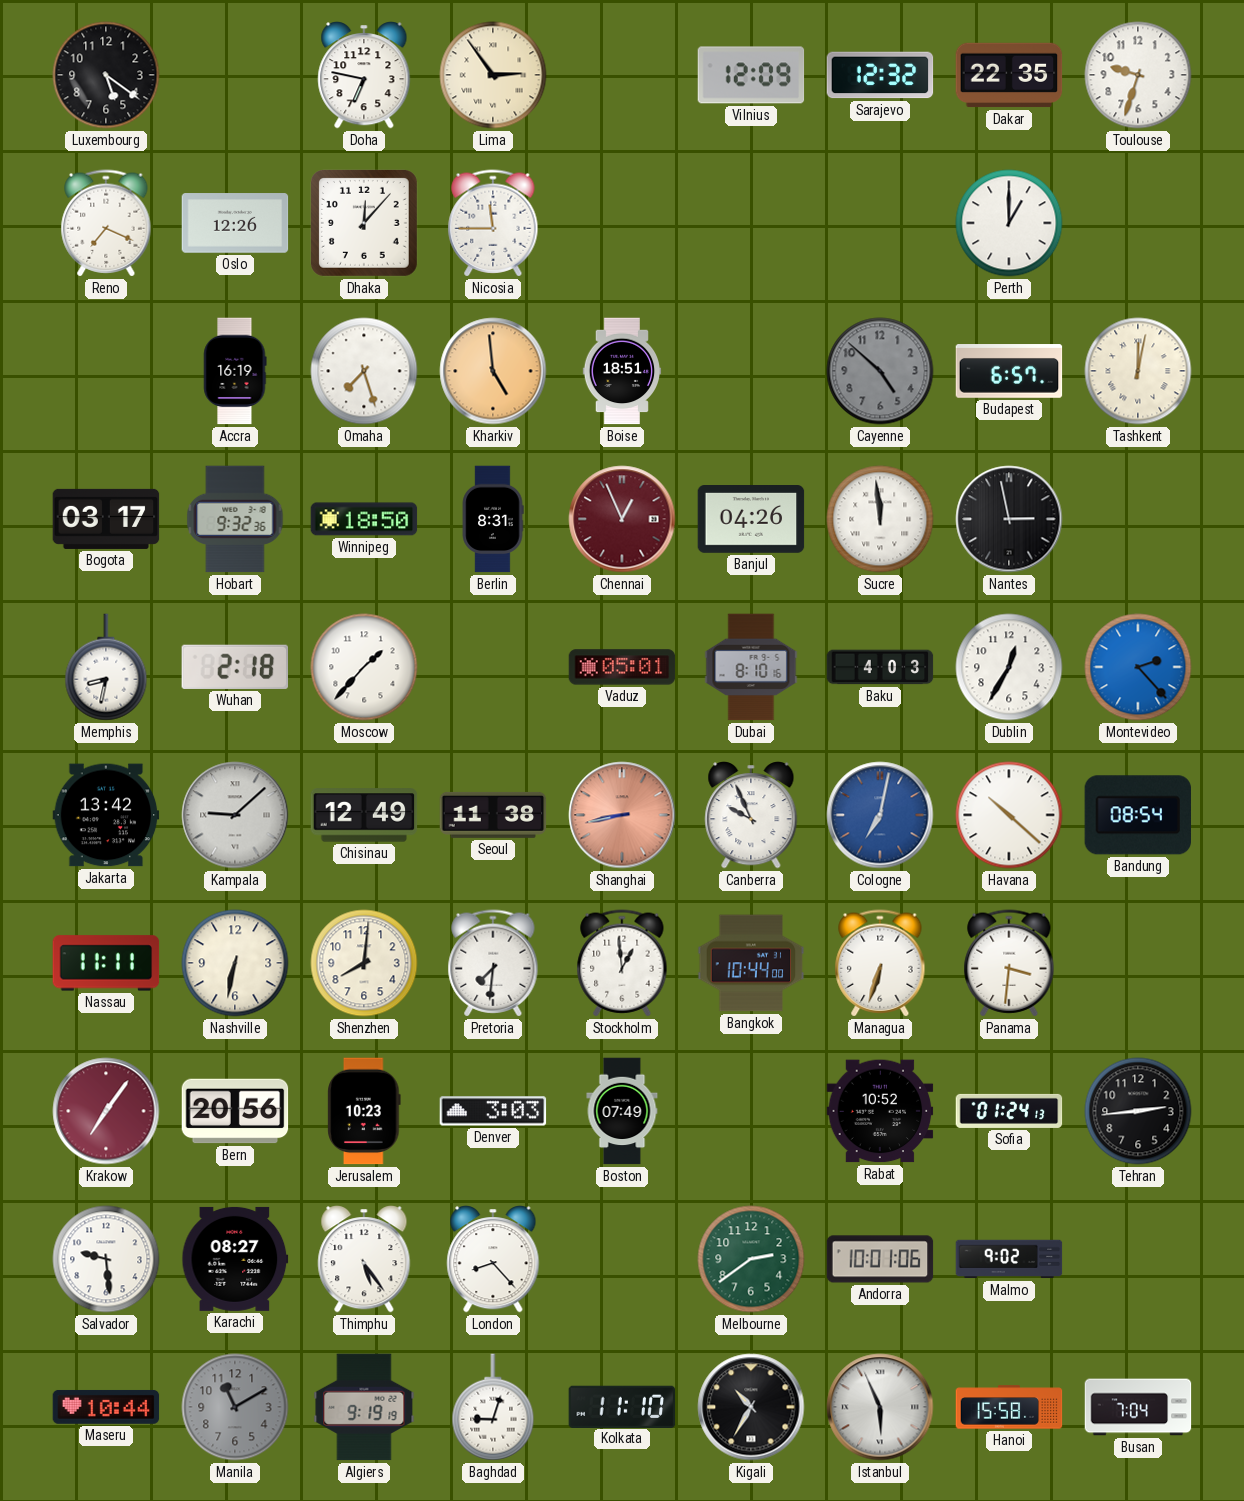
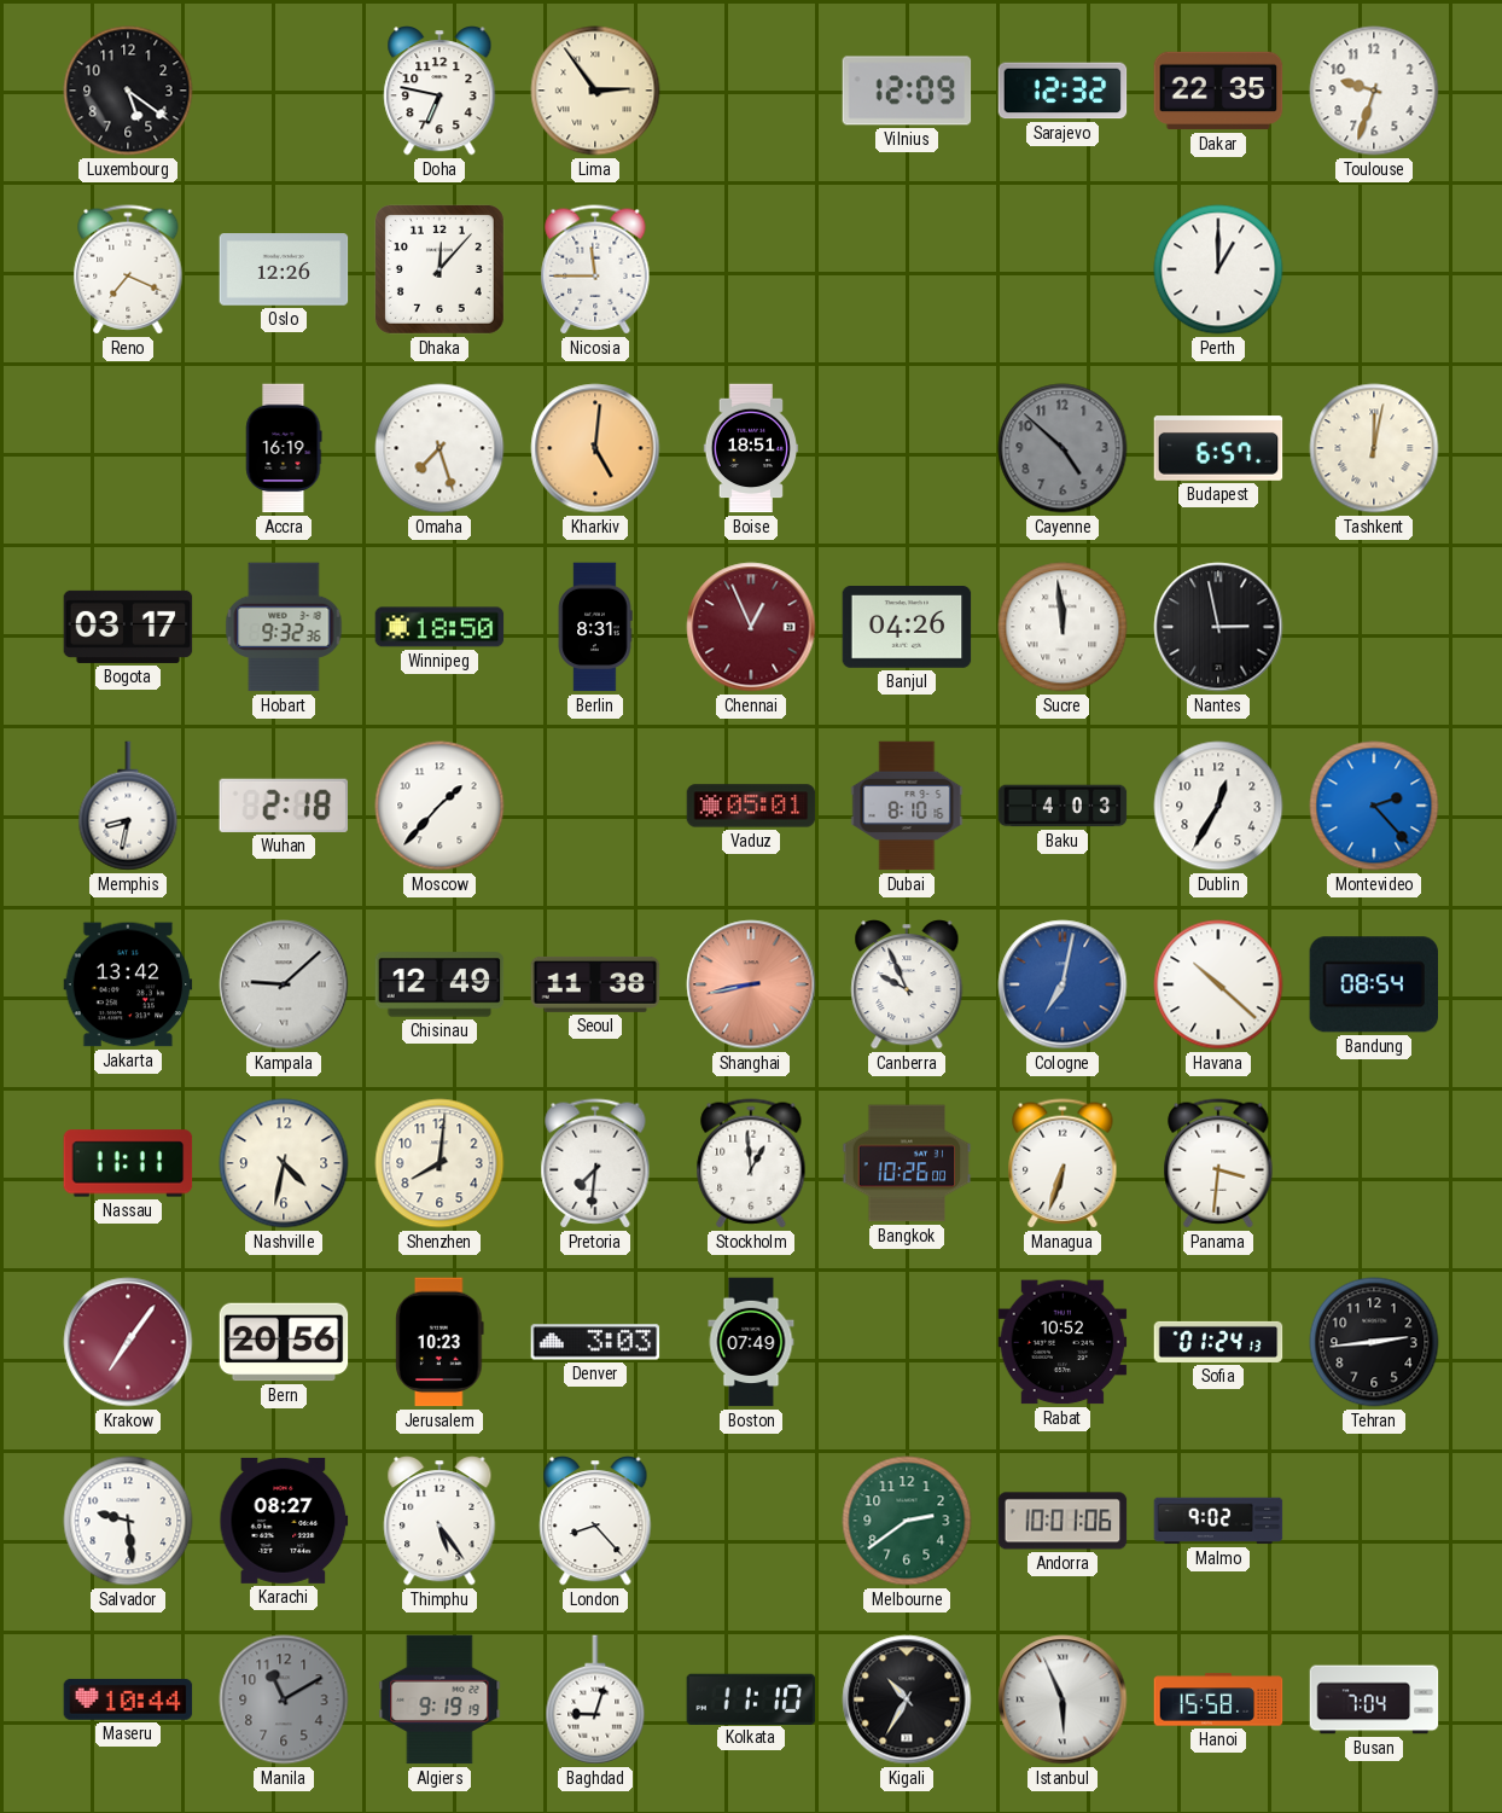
Kharkiv: 4:59 -> 5:01
Nashville: 6:32 -> 4:32
Bangkok: 10:44 -> 10:26
